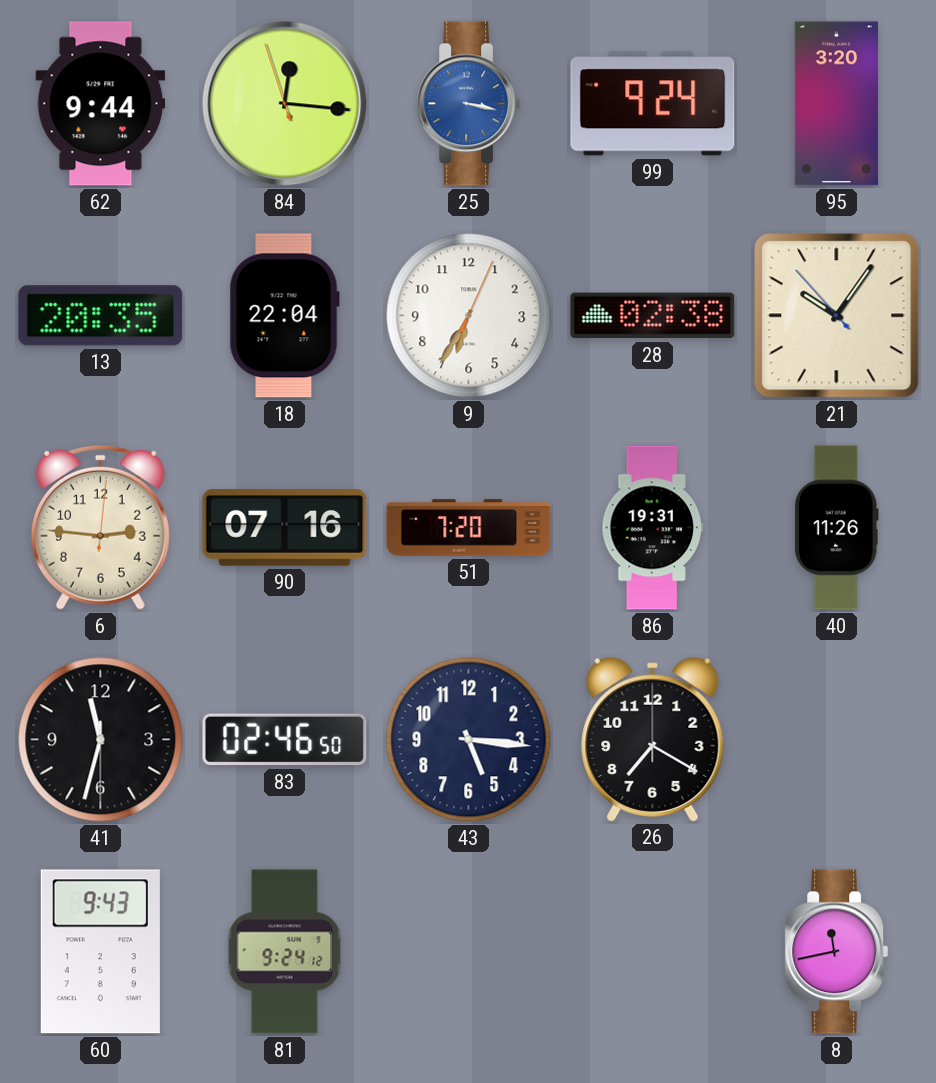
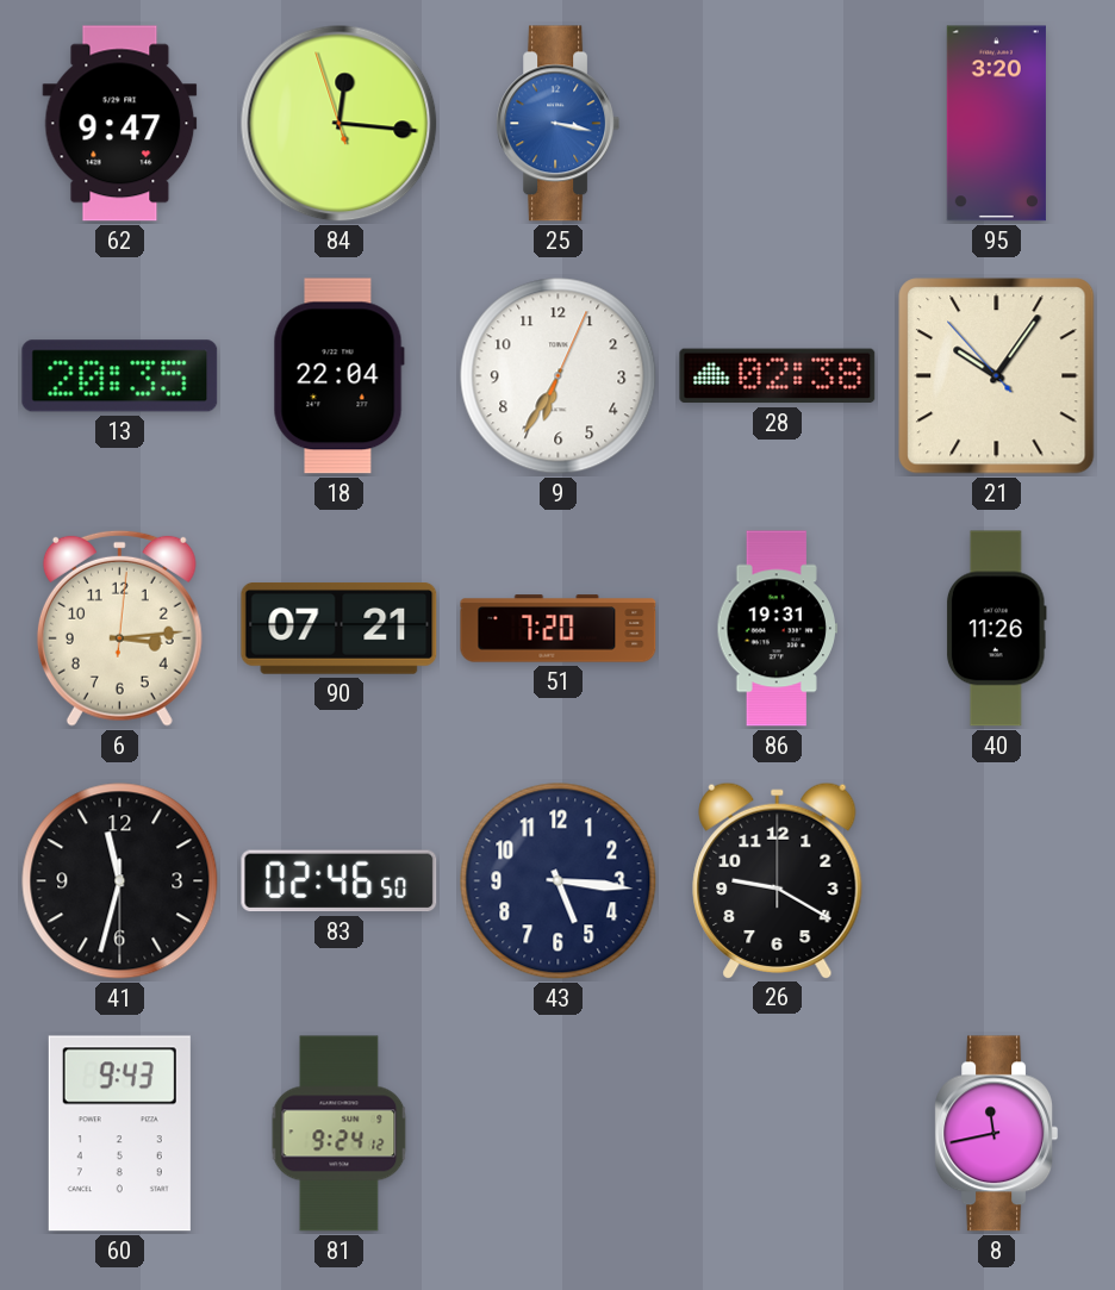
62: 9:44 -> 9:47
99: 9:24 -> none
6: 2:46 -> 3:14
90: 07:16 -> 07:21
26: 7:20 -> 9:20
